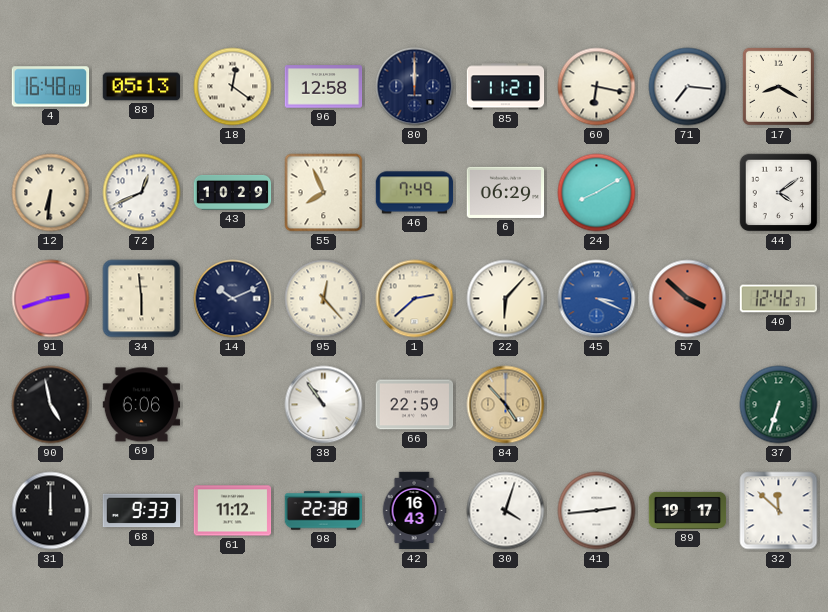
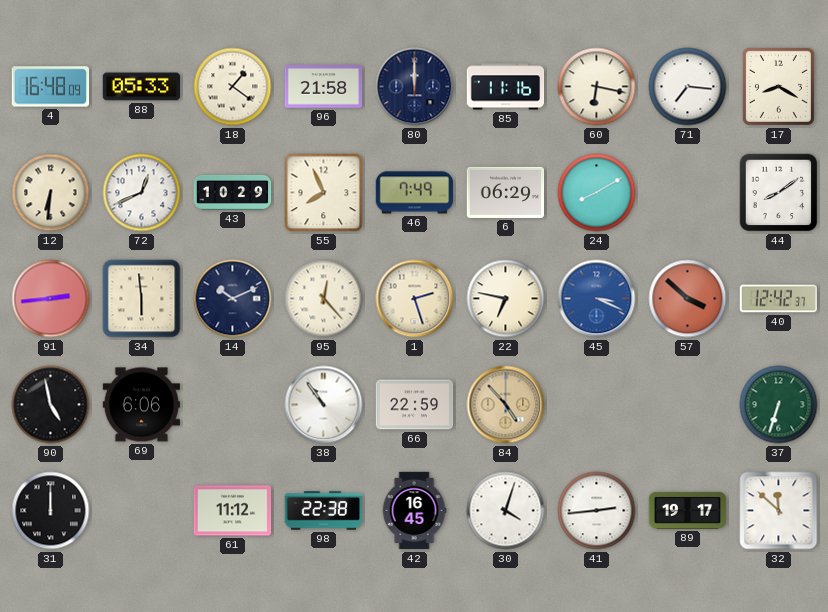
88: 05:13 -> 05:33
18: 12:21 -> 1:21
96: 12:58 -> 21:58
85: 11:21 -> 11:16
44: 4:09 -> 8:09
91: 2:42 -> 2:44
1: 2:38 -> 2:27
22: 6:07 -> 6:47
68: 9:33 -> none
42: 16:43 -> 16:45
